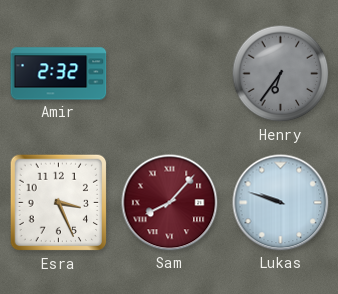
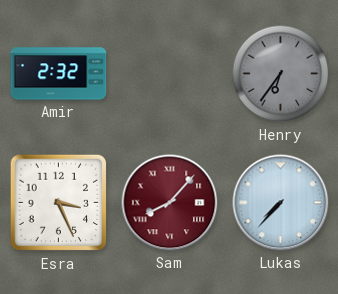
Lukas: 9:48 -> 7:37
